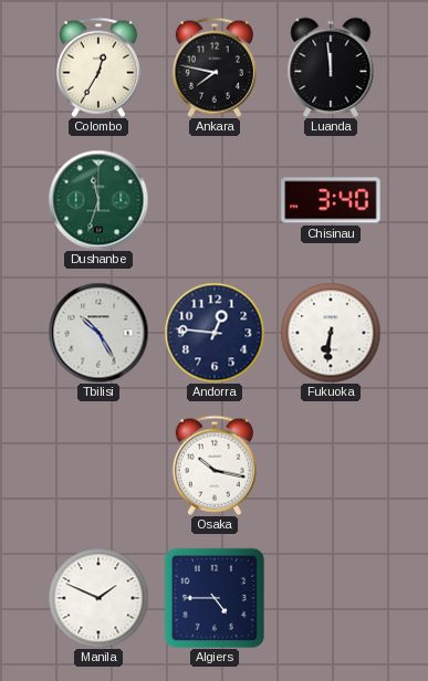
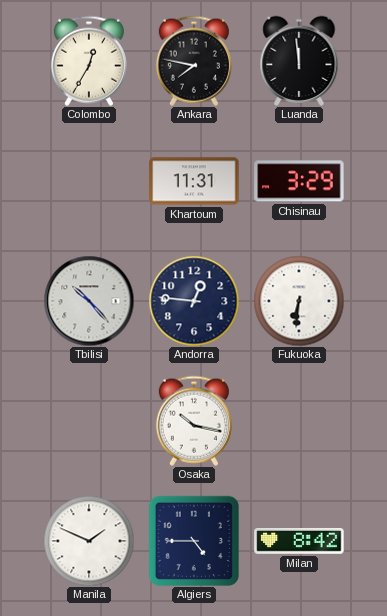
Dushanbe: 11:33 -> none
Khartoum: none -> 11:31
Chisinau: 3:40 -> 3:29
Tbilisi: 10:25 -> 10:23
Milan: none -> 8:42
